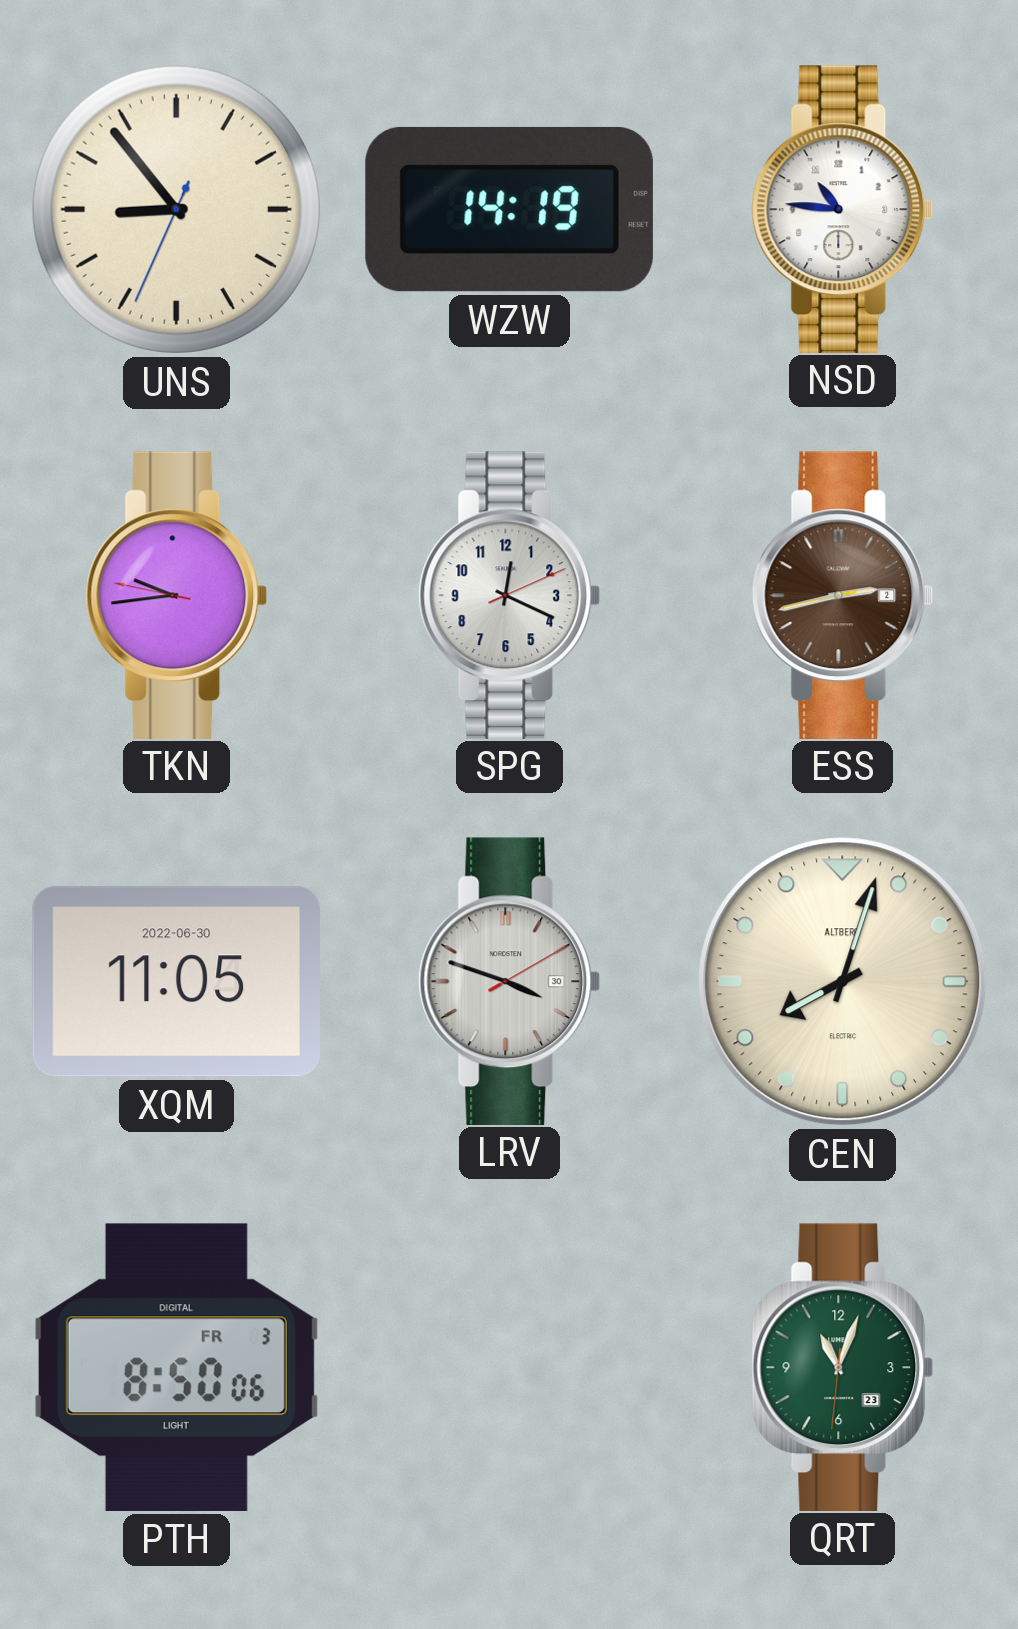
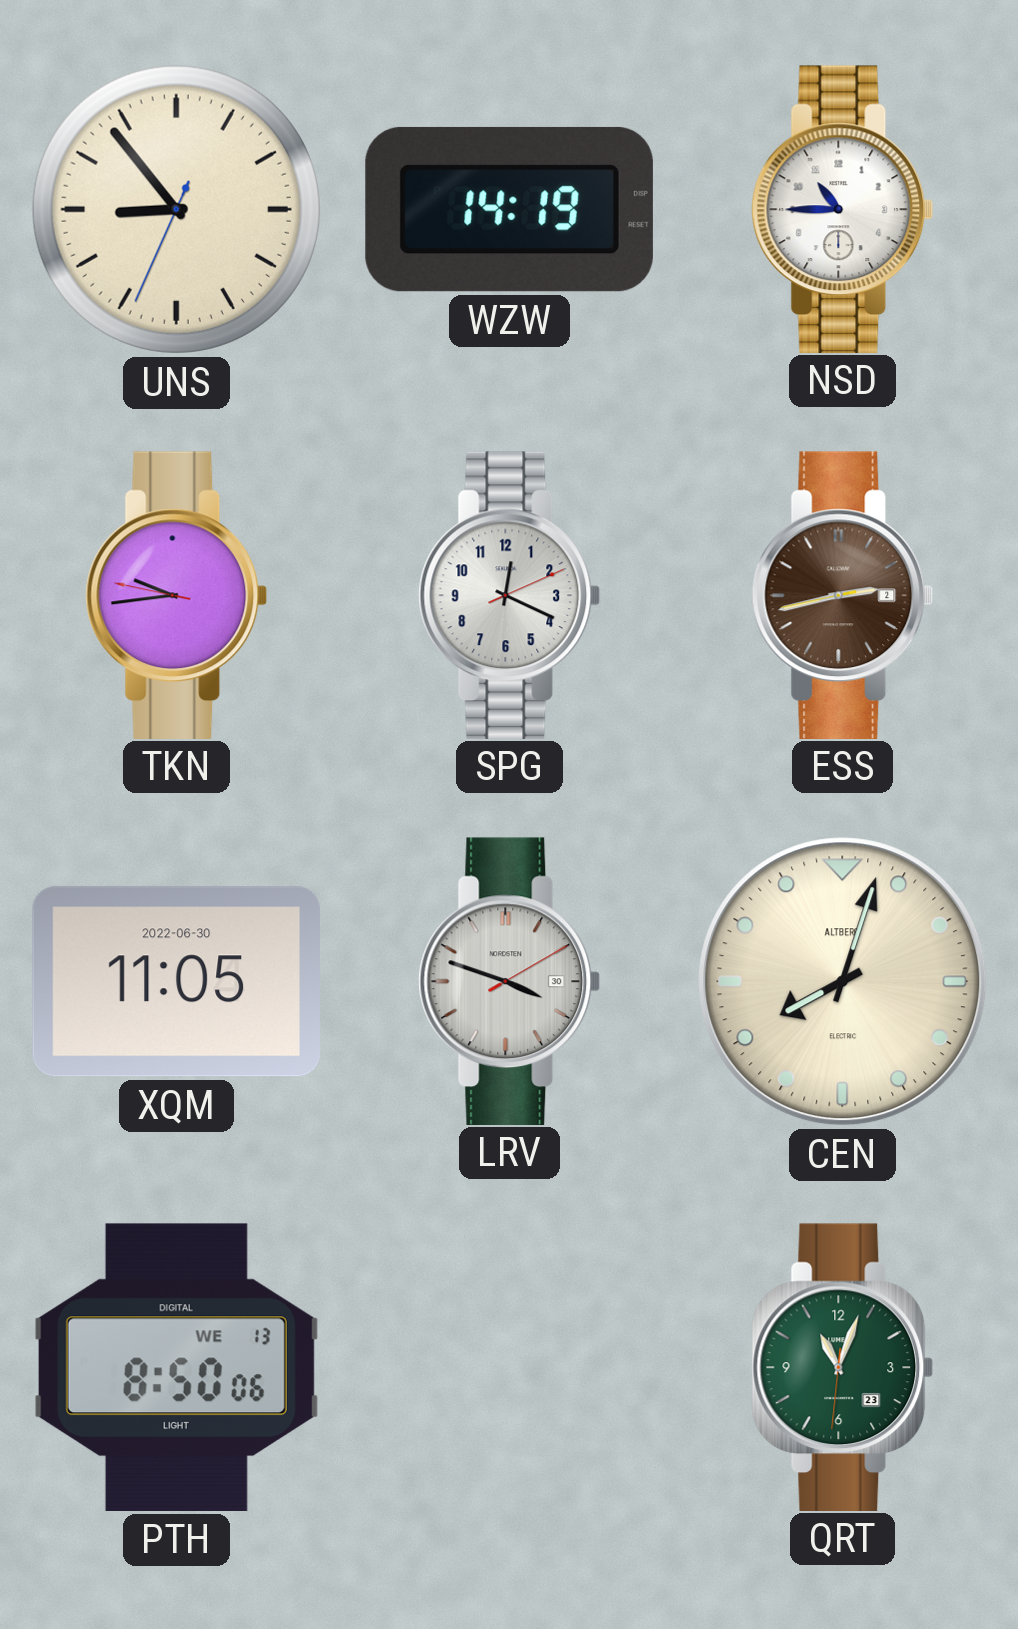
NSD: 10:46 -> 10:45
PTH date: FR 3 -> WE 13
